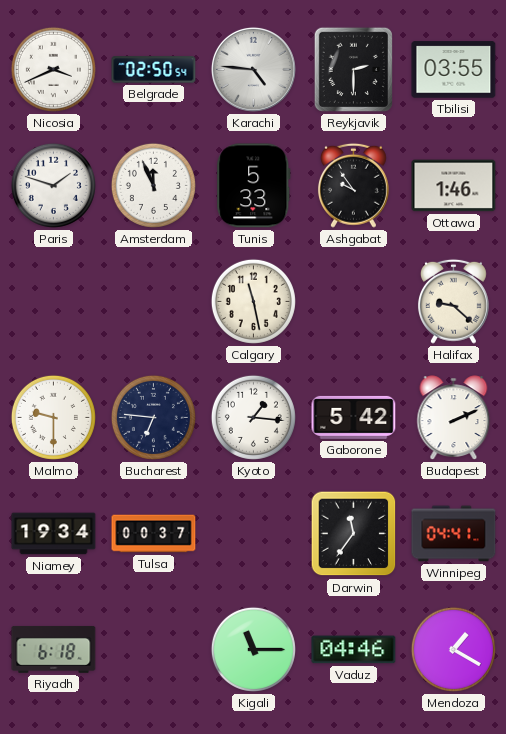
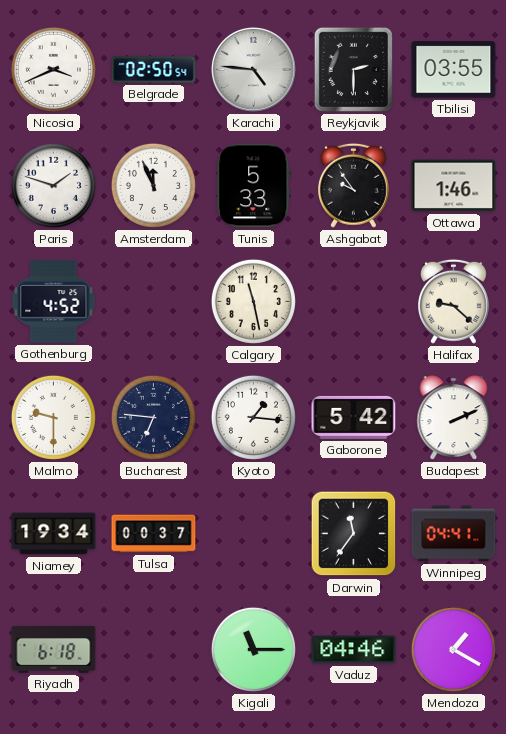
Gothenburg: none -> 4:52
